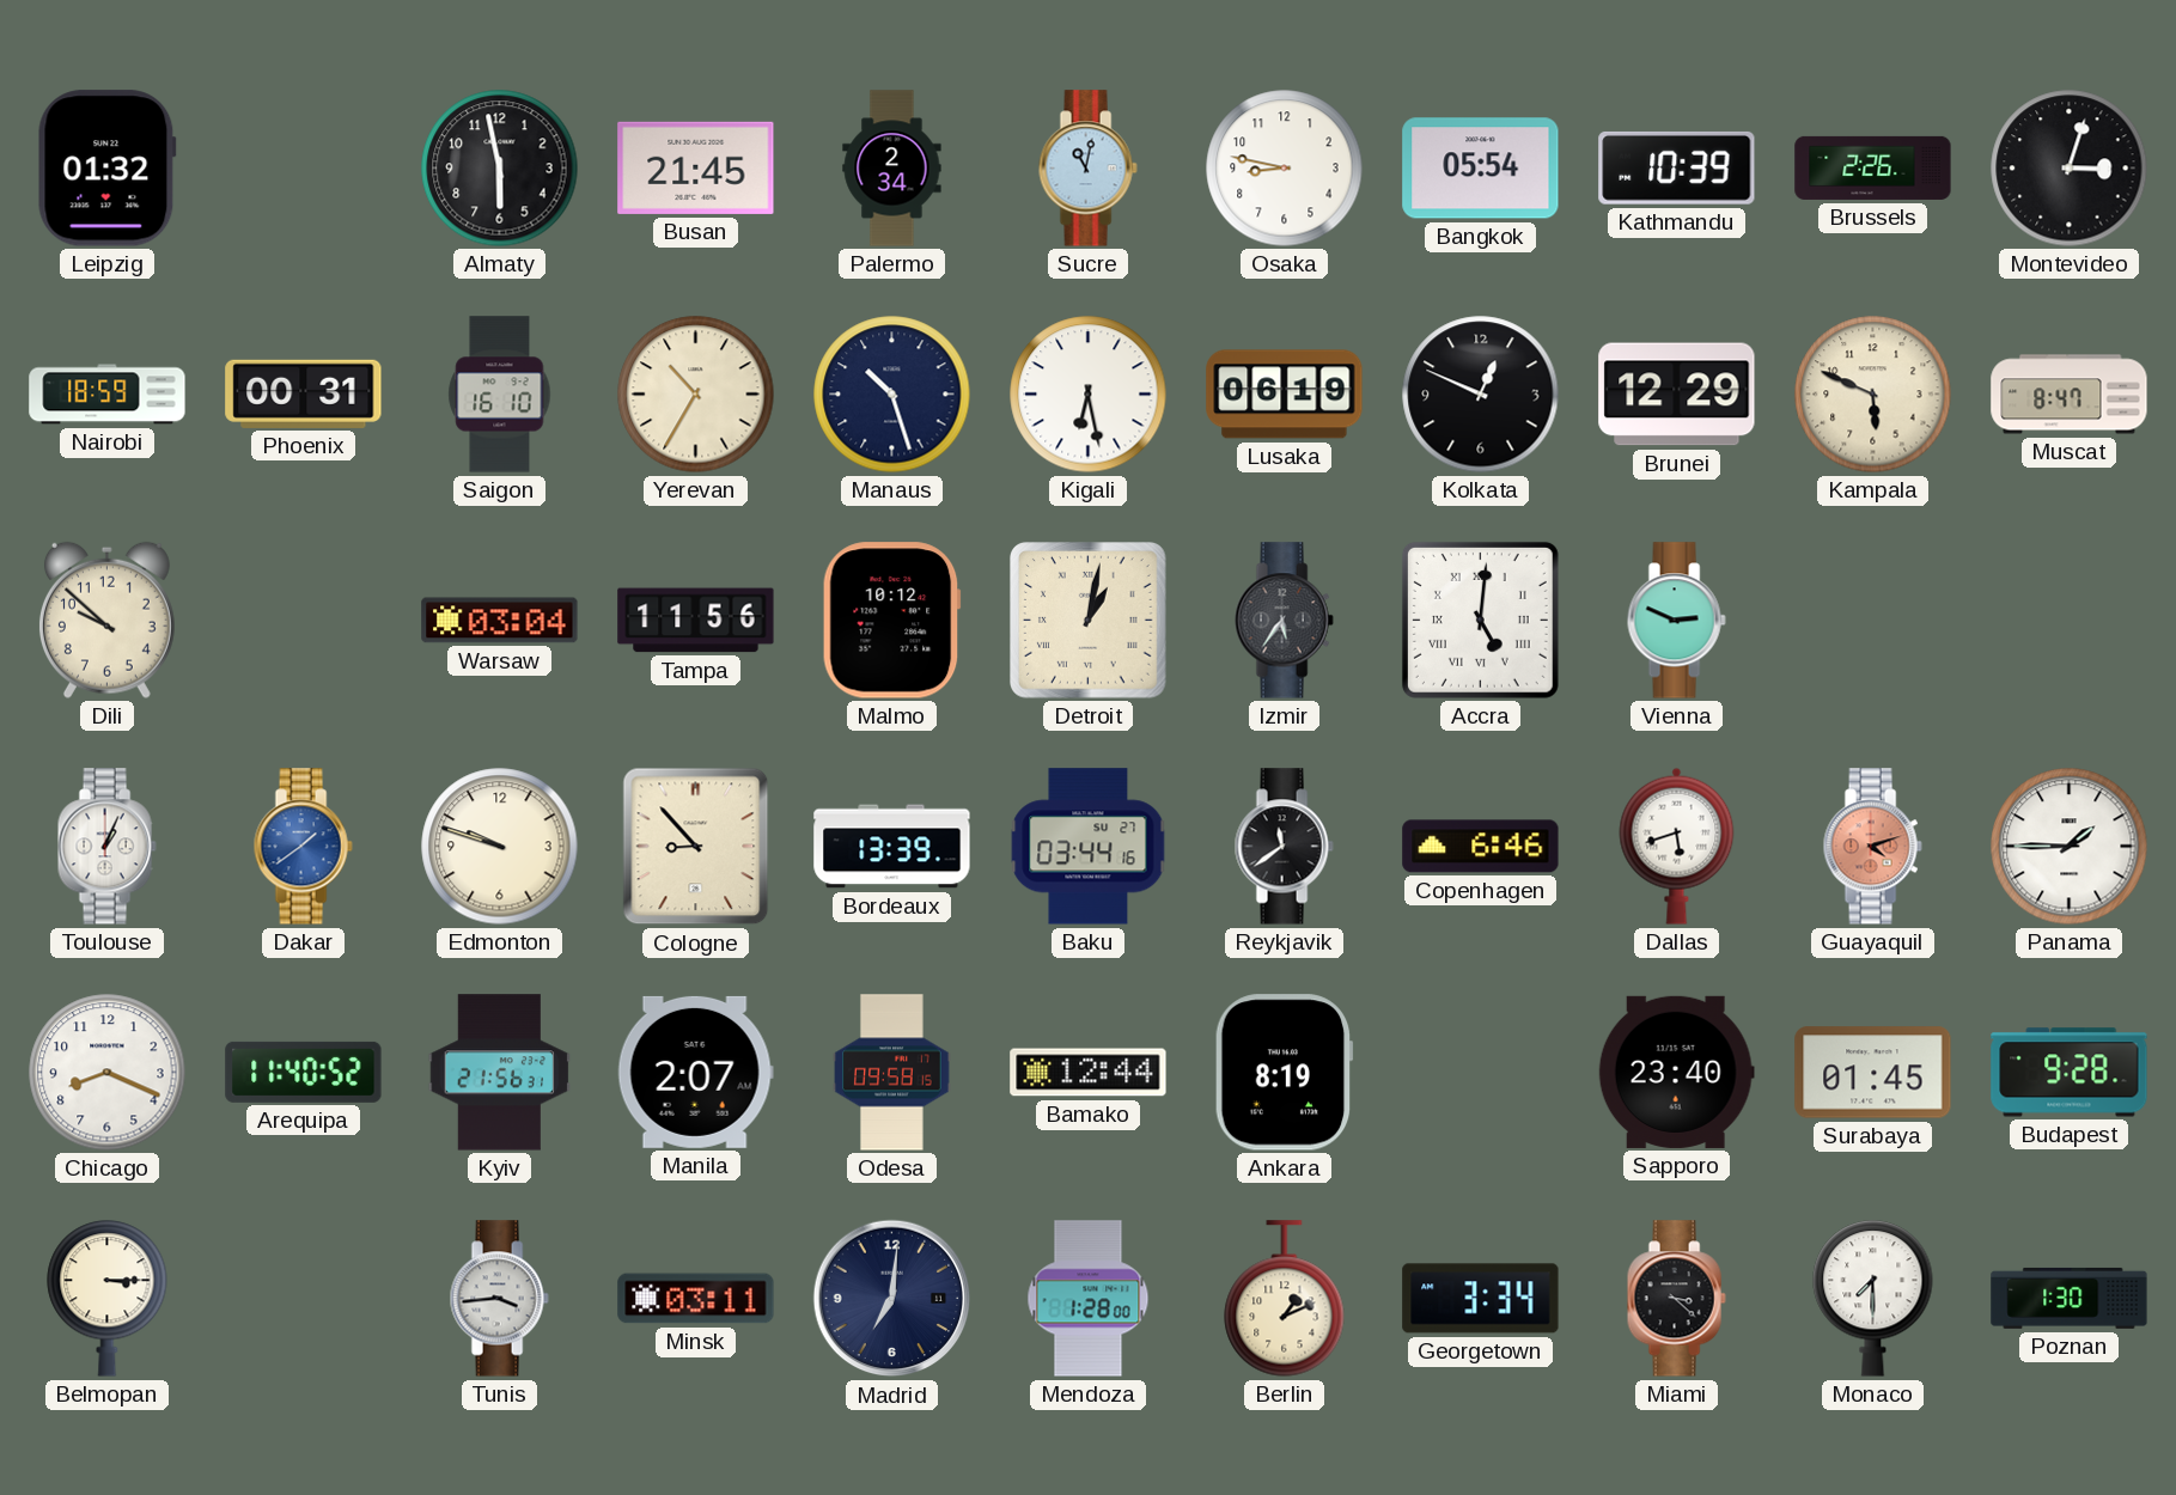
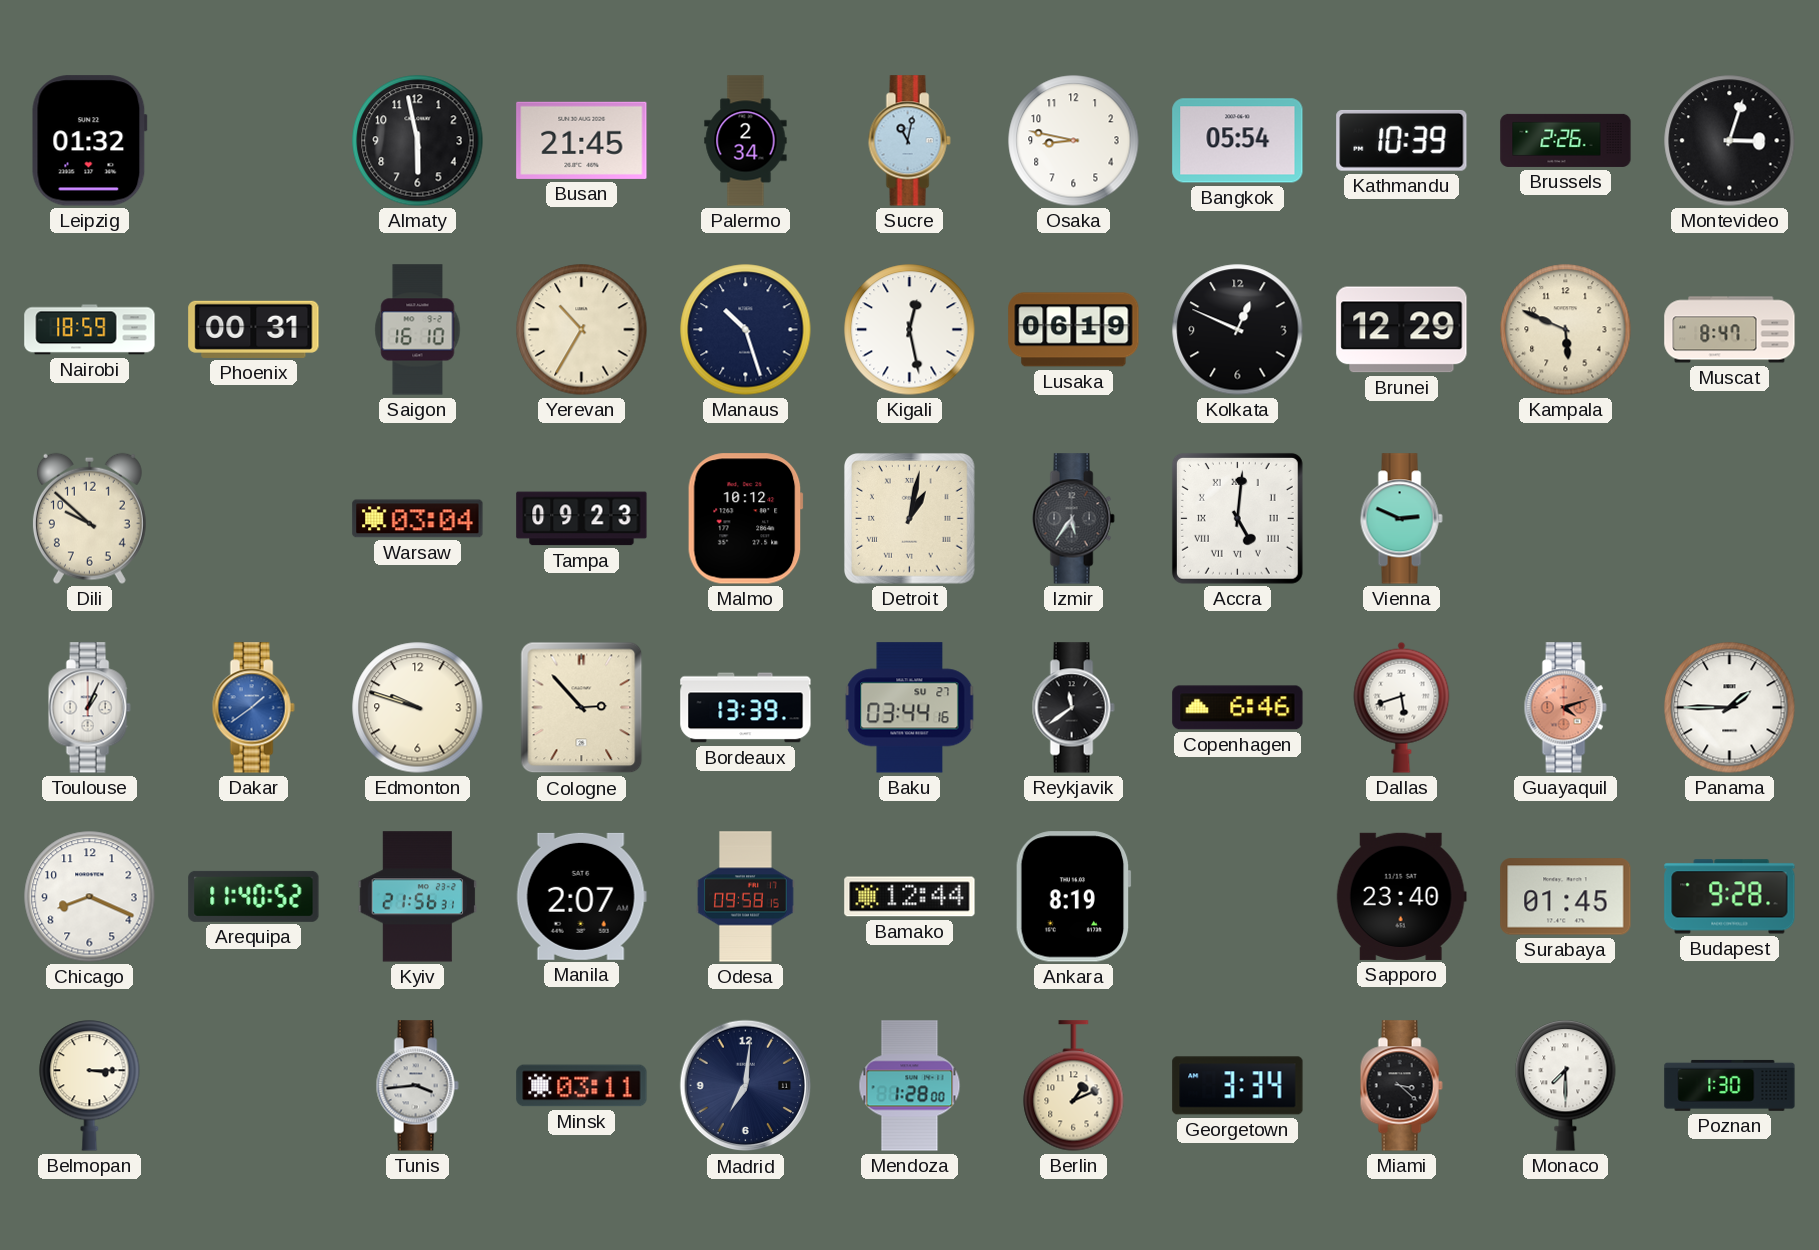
Kigali: 6:28 -> 12:28
Tampa: 11:56 -> 09:23
Cologne: 8:53 -> 2:53
